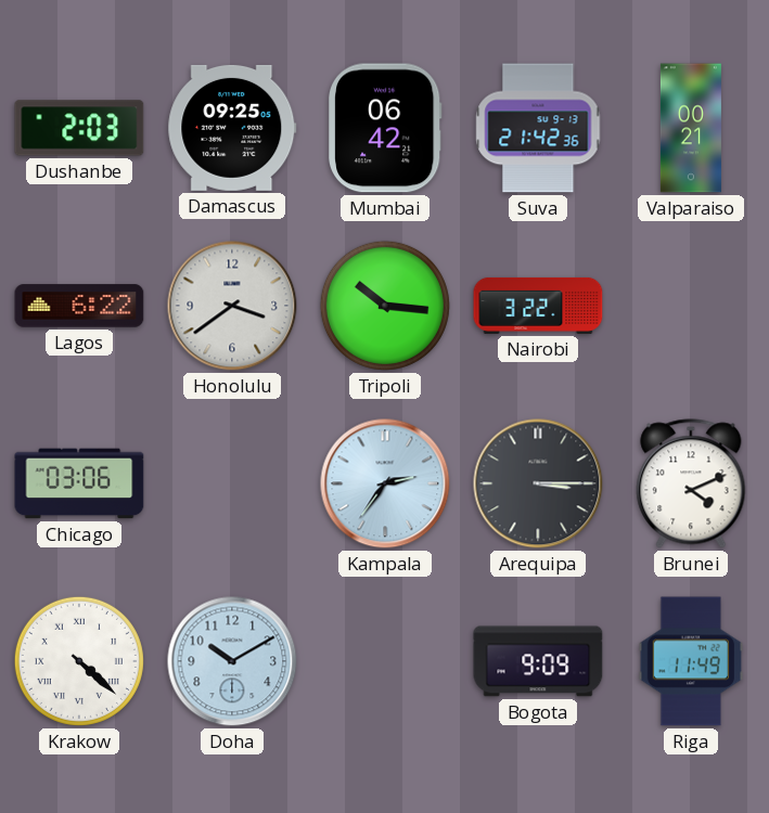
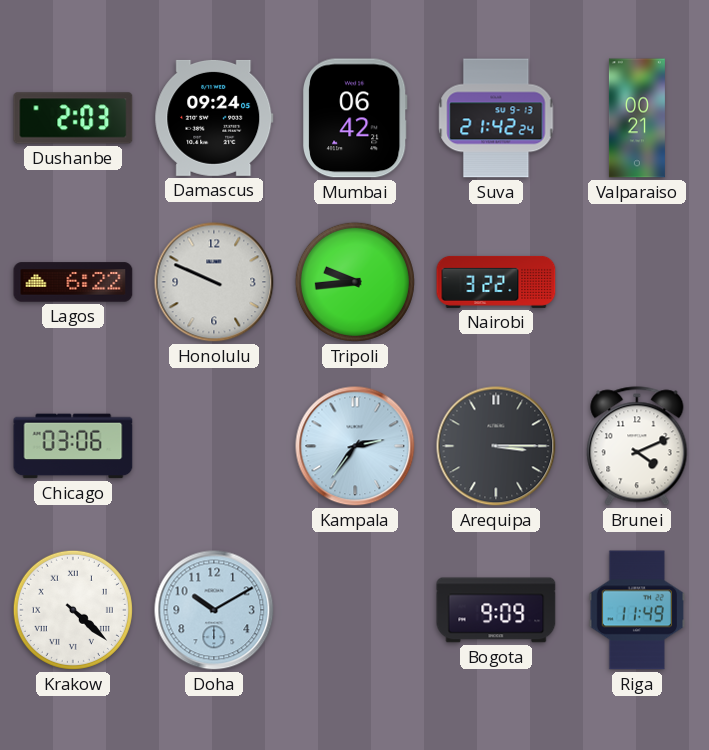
Damascus: 09:25 -> 09:24
Suva: 21:42:36 -> 21:42:24
Honolulu: 3:39 -> 9:49
Tripoli: 10:16 -> 9:44
